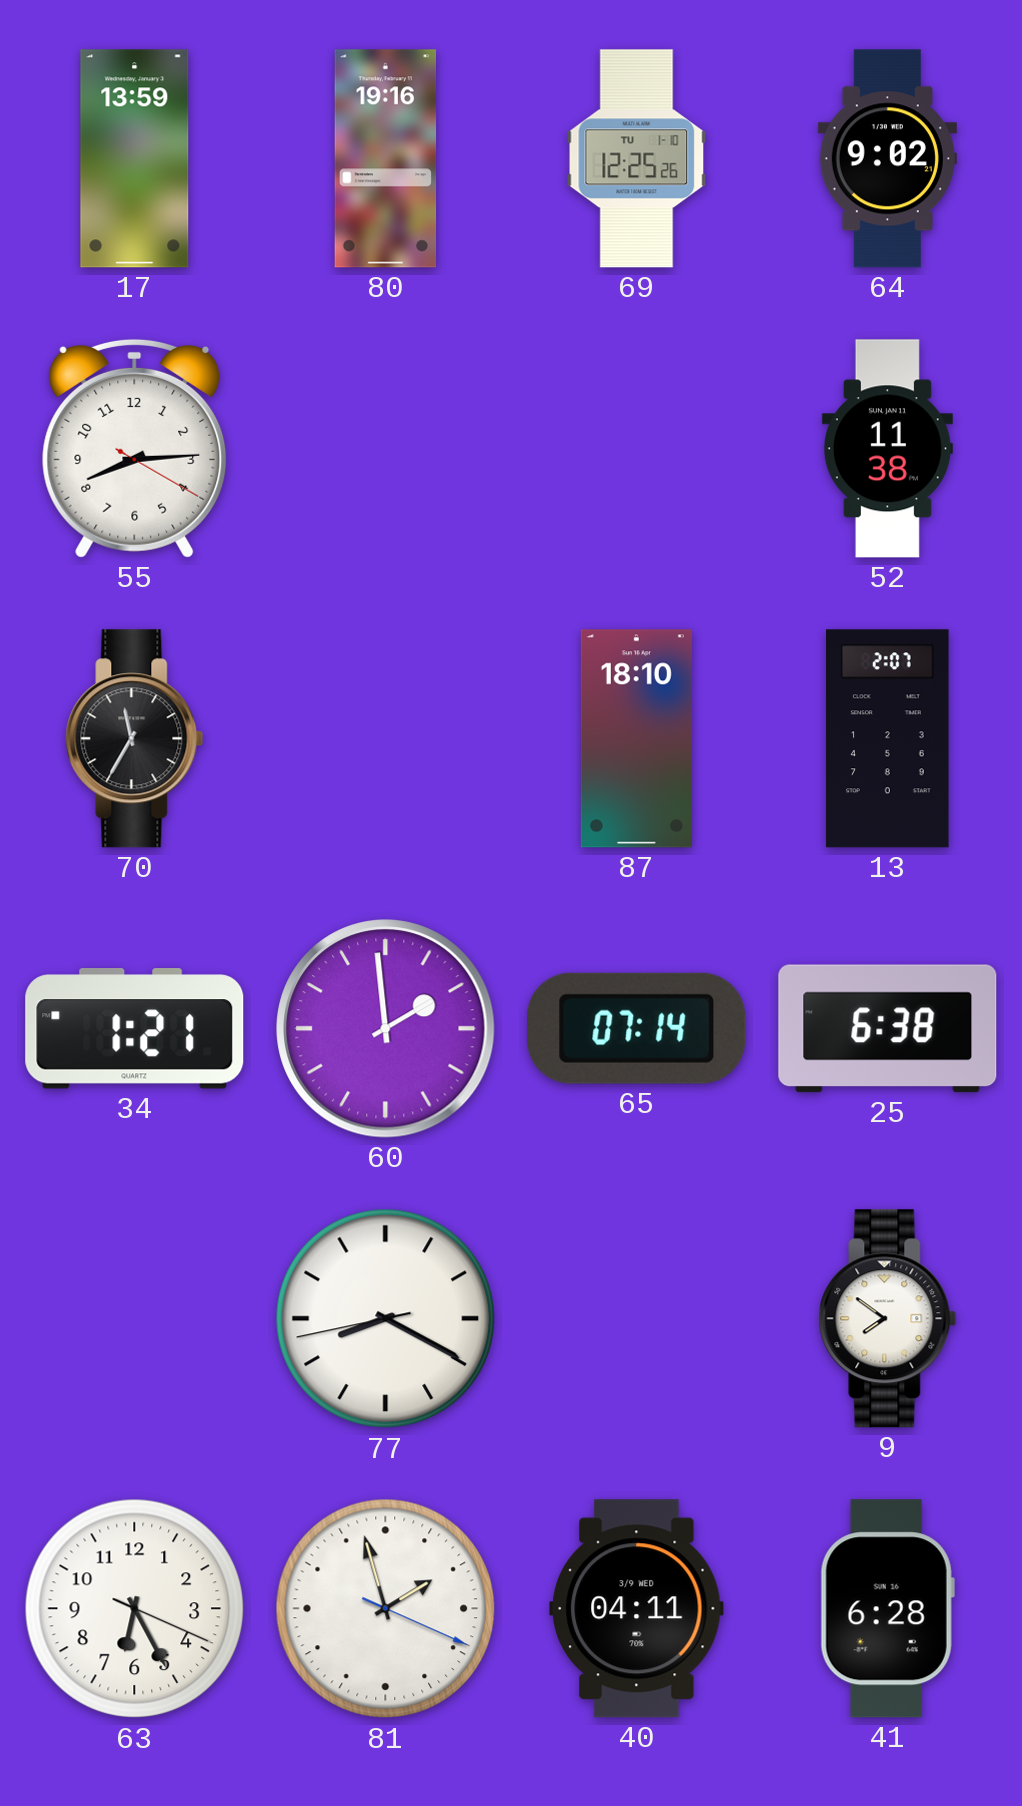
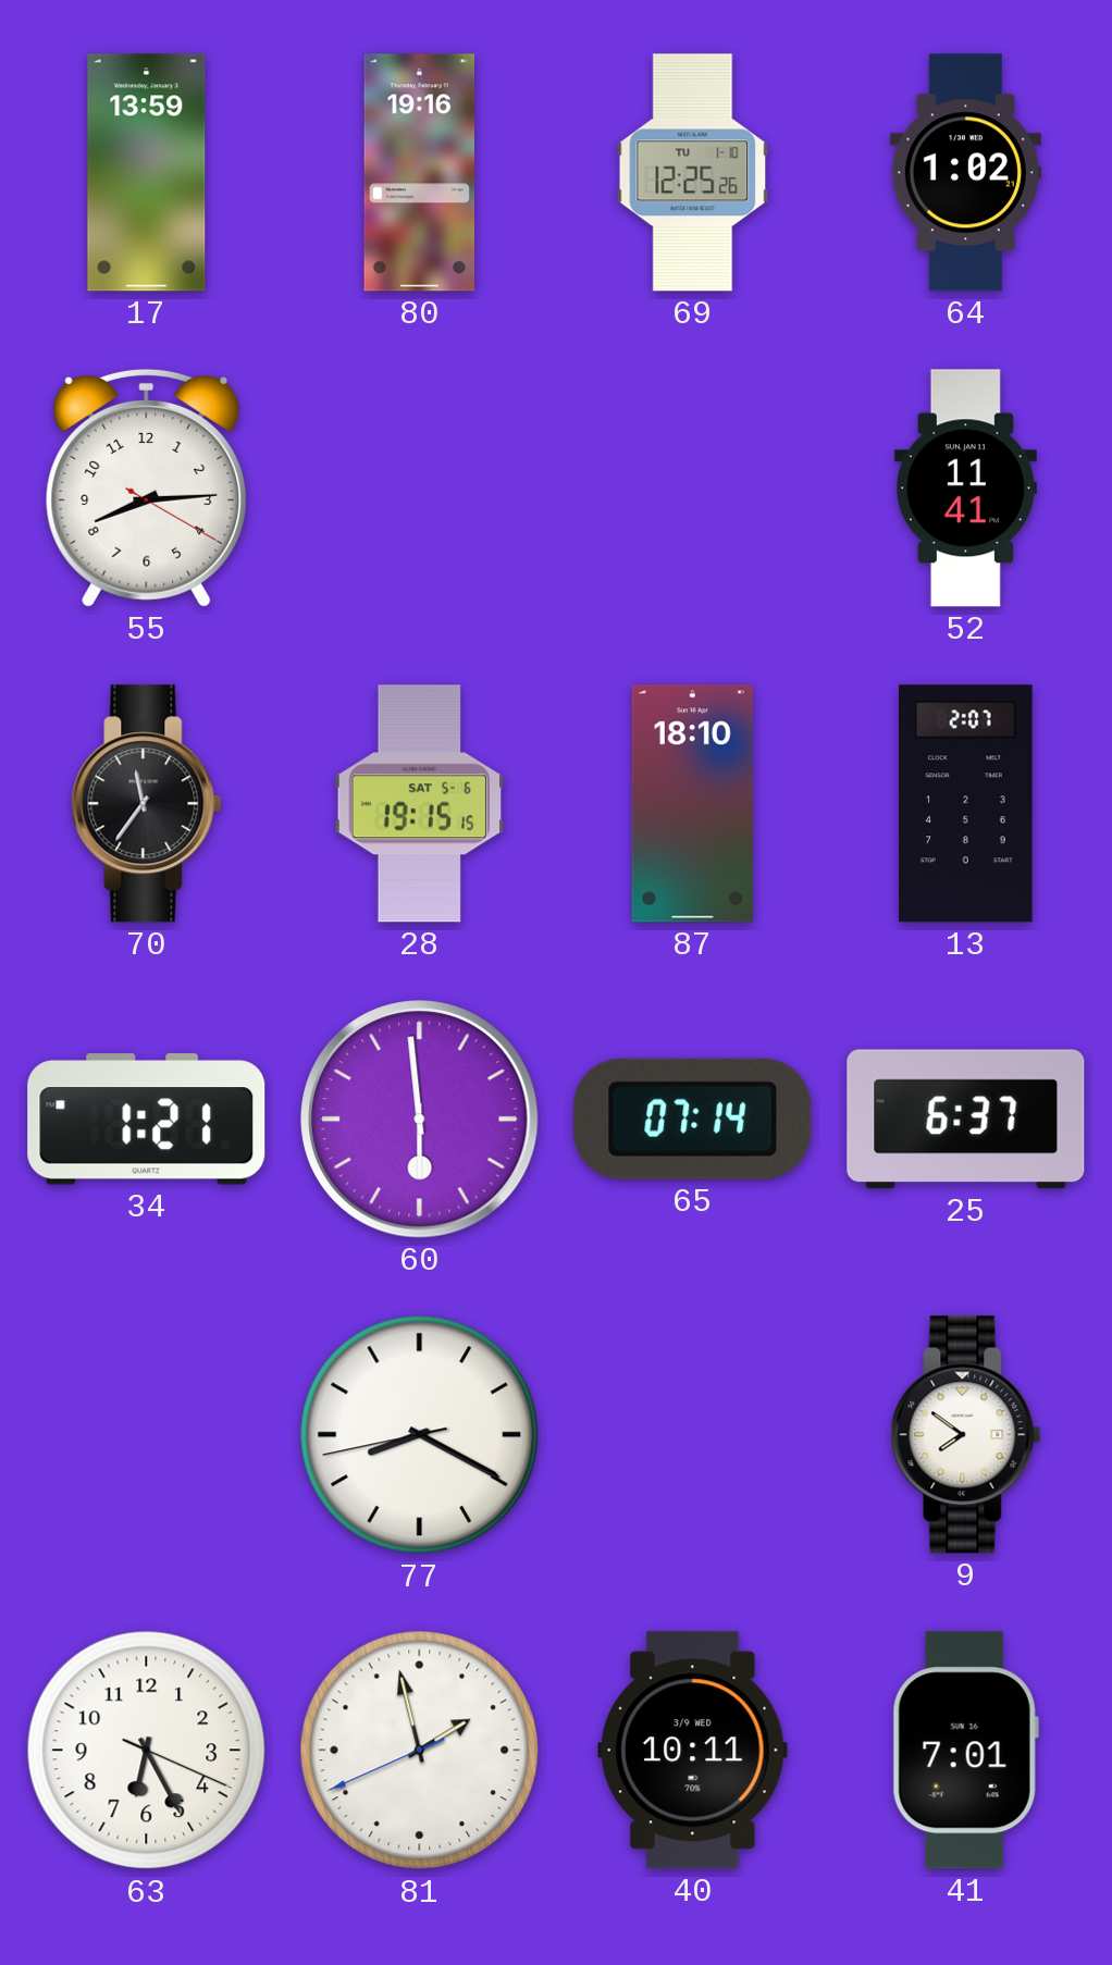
64: 9:02 -> 1:02
52: 11:38 -> 11:41
70: 11:35 -> 11:36
28: none -> 19:15
60: 1:59 -> 5:59
25: 6:38 -> 6:37
81: 1:57:19 -> 1:57:41
40: 04:11 -> 10:11
41: 6:28 -> 7:01
